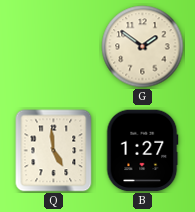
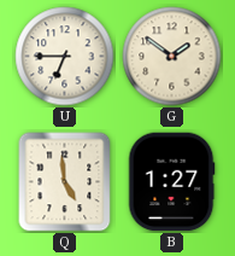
U: none -> 6:45
